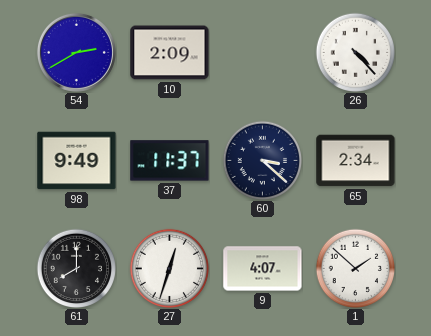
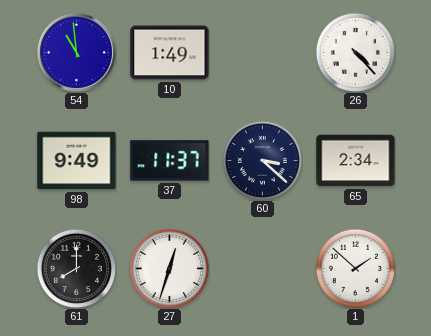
54: 2:40 -> 10:59
10: 2:09 -> 1:49
9: 4:07 -> none
